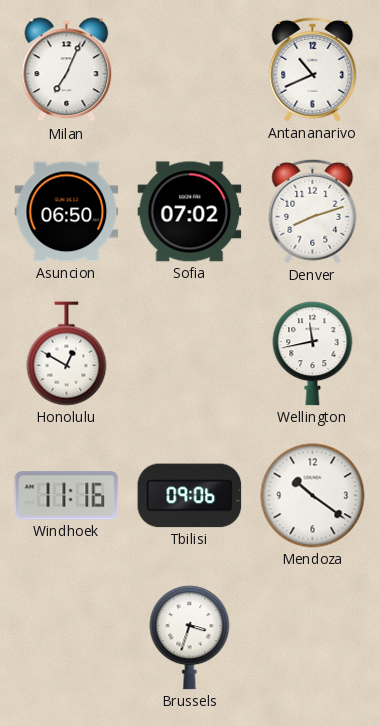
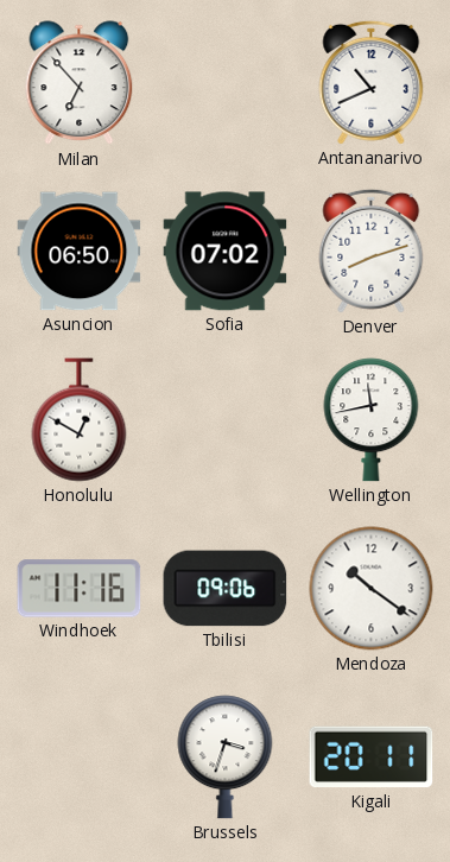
Milan: 7:04 -> 6:53
Kigali: none -> 20:11
